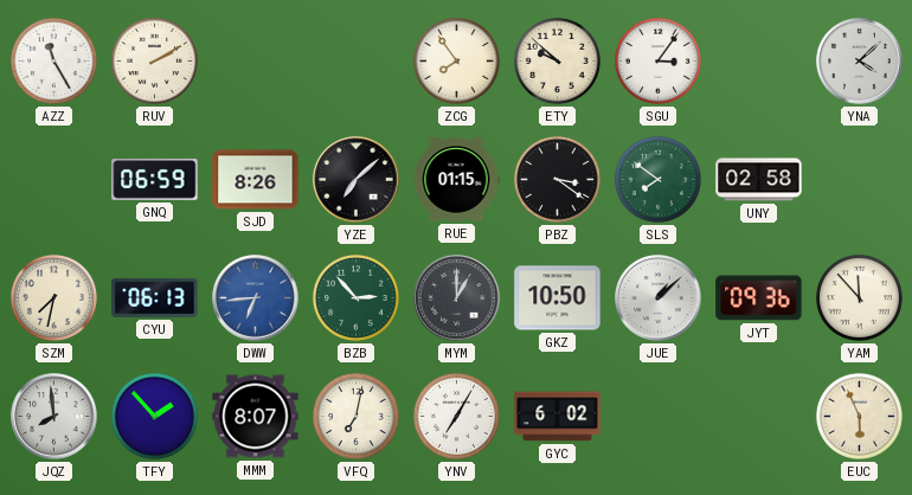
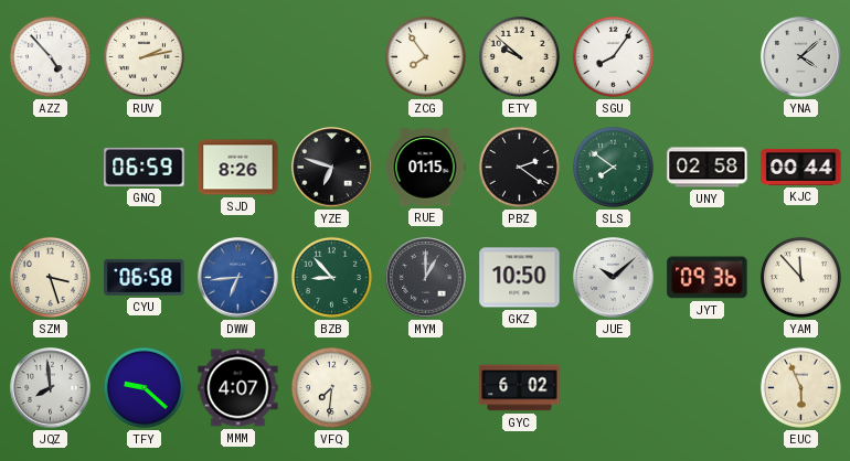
AZZ: 11:25 -> 4:53
RUV: 2:10 -> 2:13
SGU: 3:06 -> 8:06
YZE: 7:08 -> 6:48
PBZ: 3:21 -> 2:21
KJC: none -> 00:44
SZM: 7:32 -> 3:27
CYU: 06:13 -> 06:58
BZB: 2:53 -> 8:53
JUE: 1:08 -> 10:08
TFY: 1:53 -> 9:22
MMM: 8:07 -> 4:07
VFQ: 7:02 -> 7:31
YNV: 7:05 -> none
